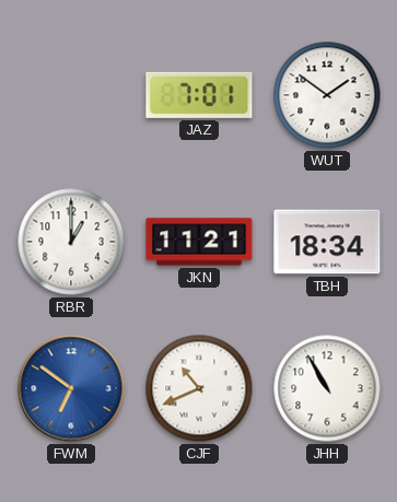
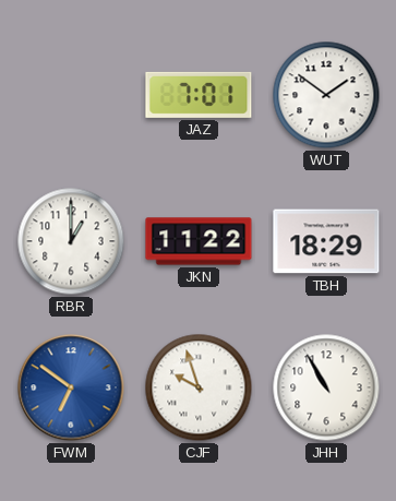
JKN: 11:21 -> 11:22
TBH: 18:34 -> 18:29
CJF: 10:41 -> 9:57
